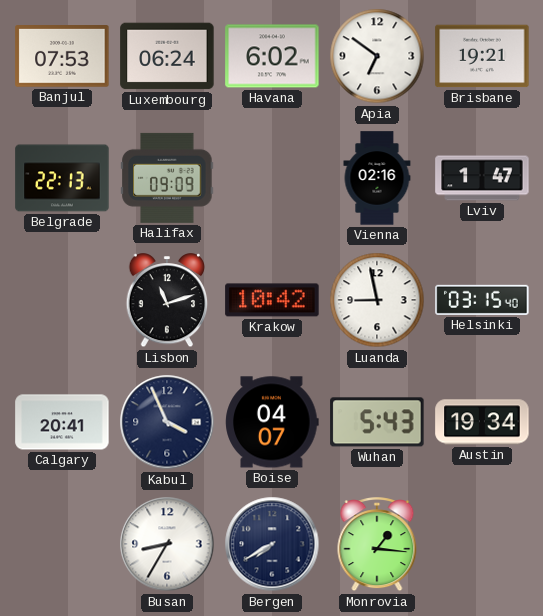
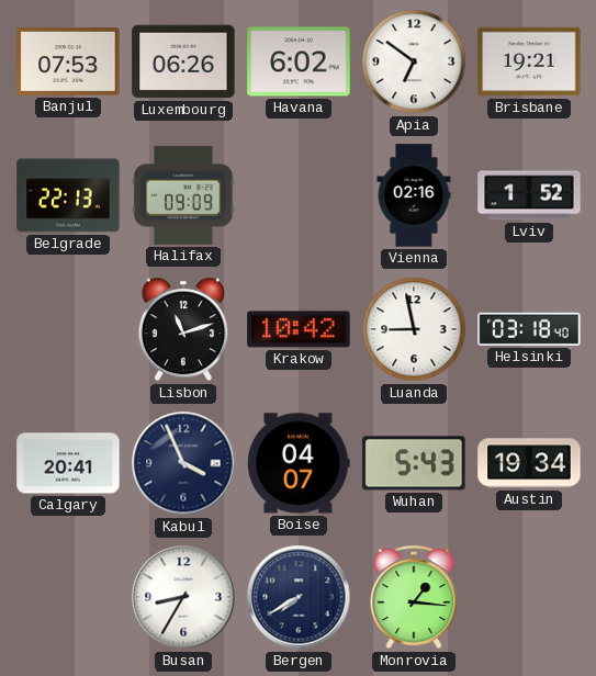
Luxembourg: 06:24 -> 06:26
Lviv: 1:47 -> 1:52
Helsinki: 03:15 -> 03:18
